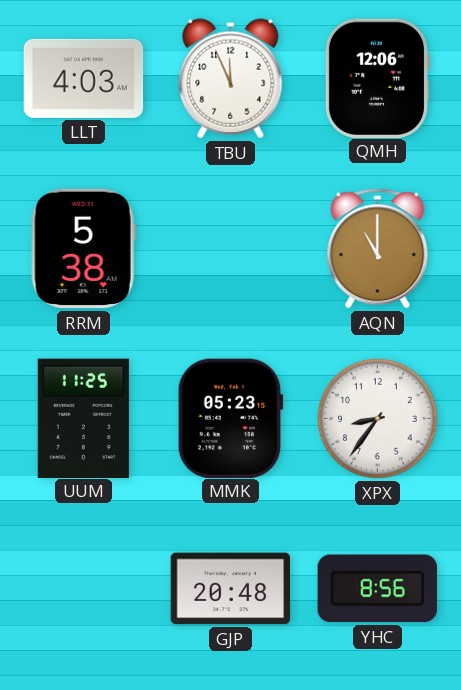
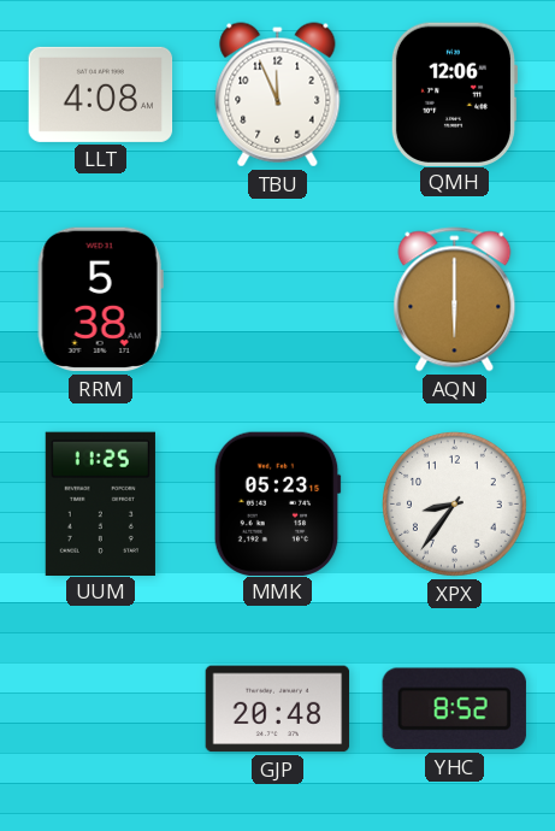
LLT: 4:03 -> 4:08
AQN: 11:00 -> 6:00
YHC: 8:56 -> 8:52
